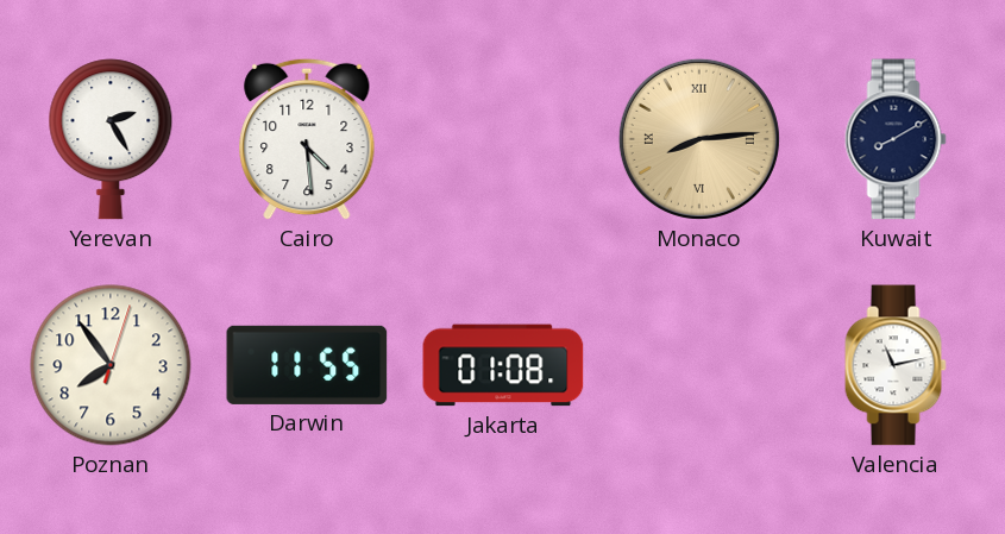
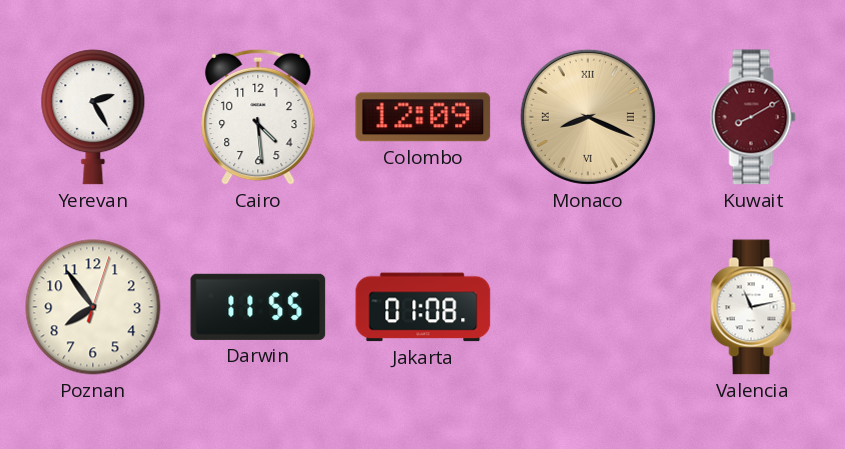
Colombo: none -> 12:09
Monaco: 8:14 -> 8:19
Kuwait dial: navy -> burgundy
